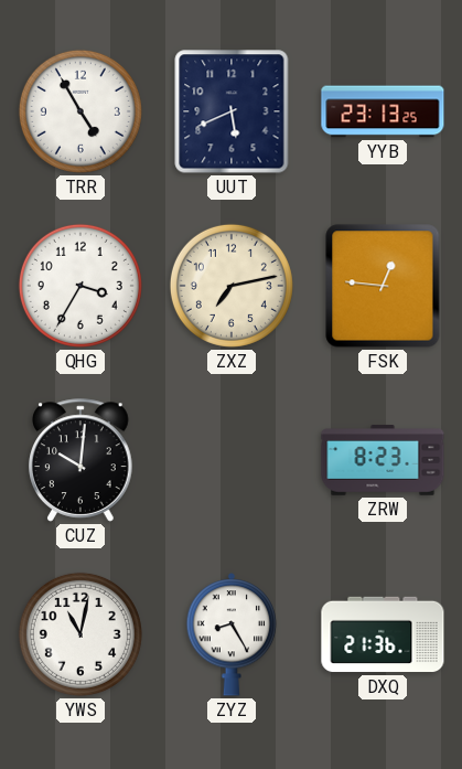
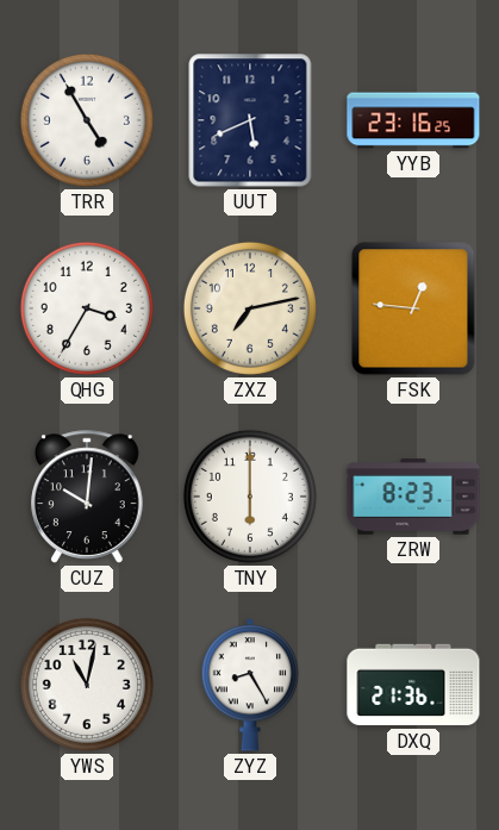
YYB: 23:13 -> 23:16
TNY: none -> 6:00
